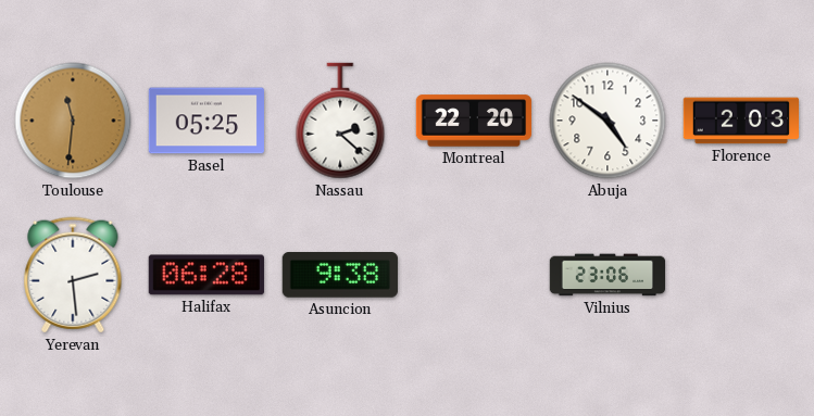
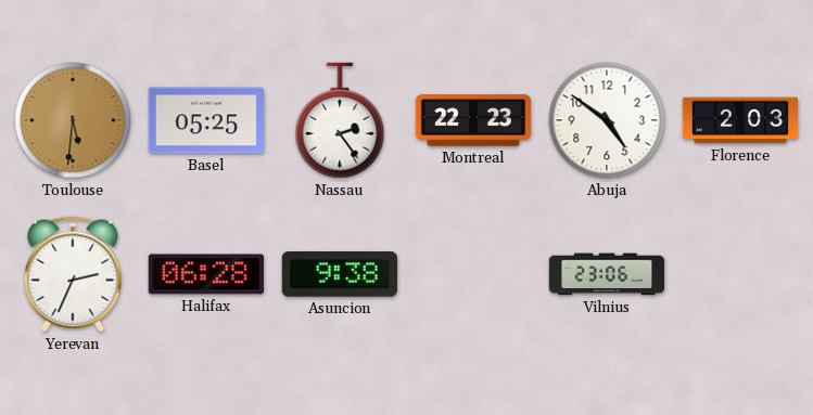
Toulouse: 11:31 -> 5:31
Nassau: 2:22 -> 2:24
Montreal: 22:20 -> 22:23
Yerevan: 2:29 -> 2:34
